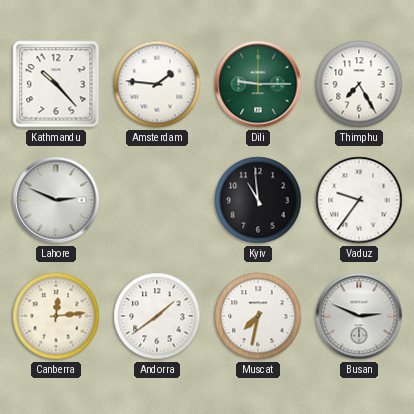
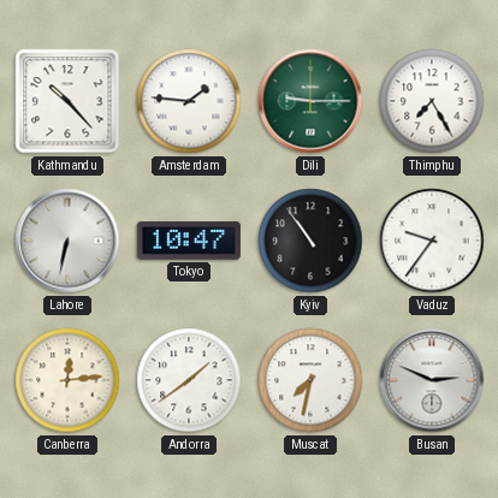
Lahore: 2:49 -> 6:32
Tokyo: none -> 10:47
Kyiv: 10:59 -> 10:54
